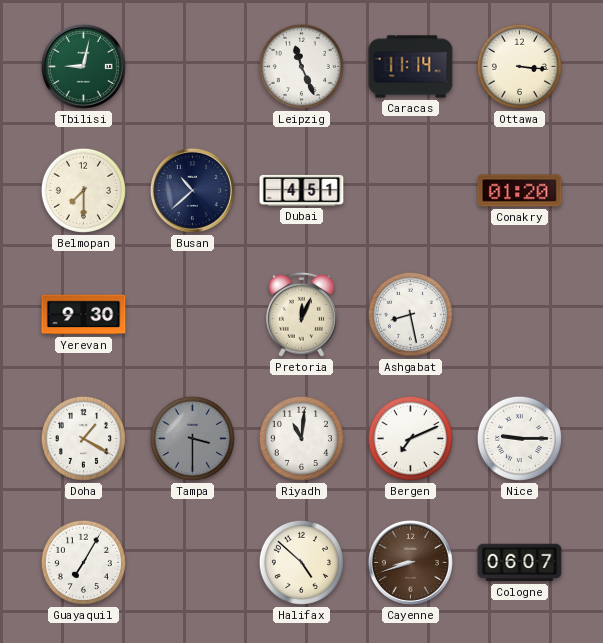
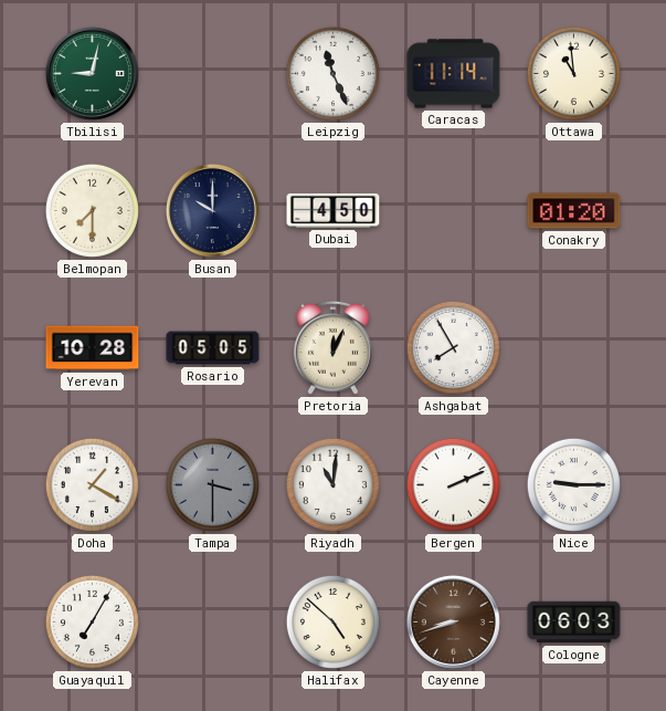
Ottawa: 3:16 -> 10:59
Busan: 10:38 -> 10:00
Dubai: 4:51 -> 4:50
Yerevan: 9:30 -> 10:28
Rosario: none -> 05:05
Ashgabat: 8:28 -> 7:55
Bergen: 7:11 -> 2:11
Cologne: 06:07 -> 06:03
